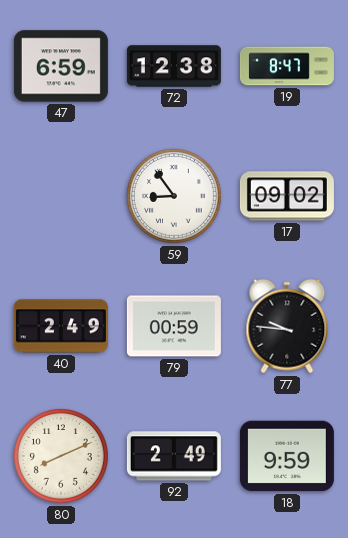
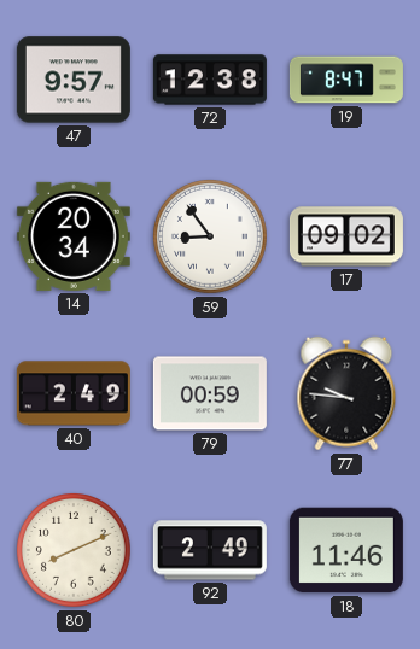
47: 6:59 -> 9:57
14: none -> 20:34
18: 9:59 -> 11:46
